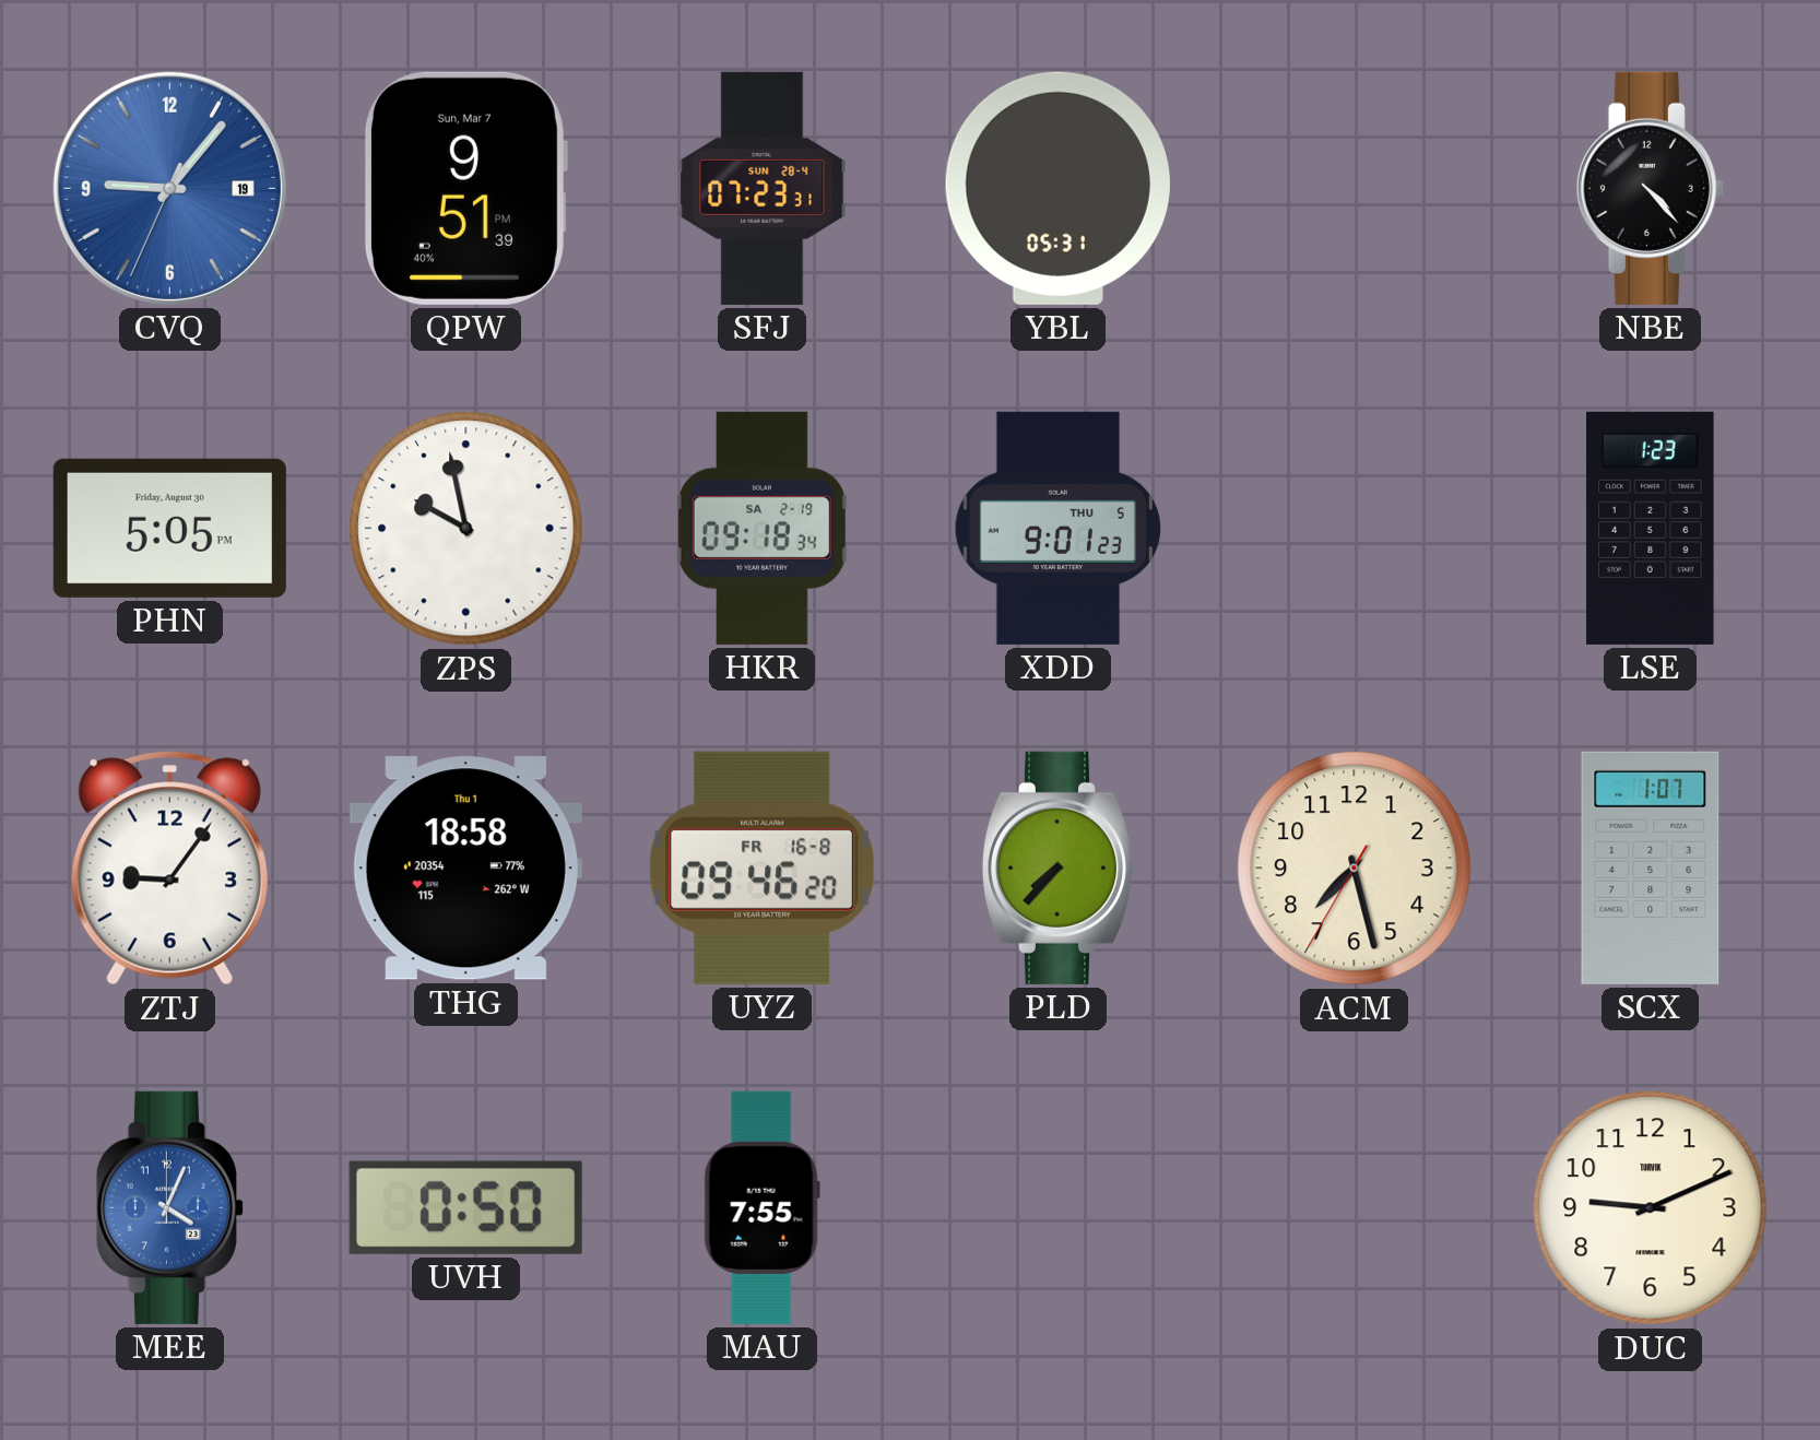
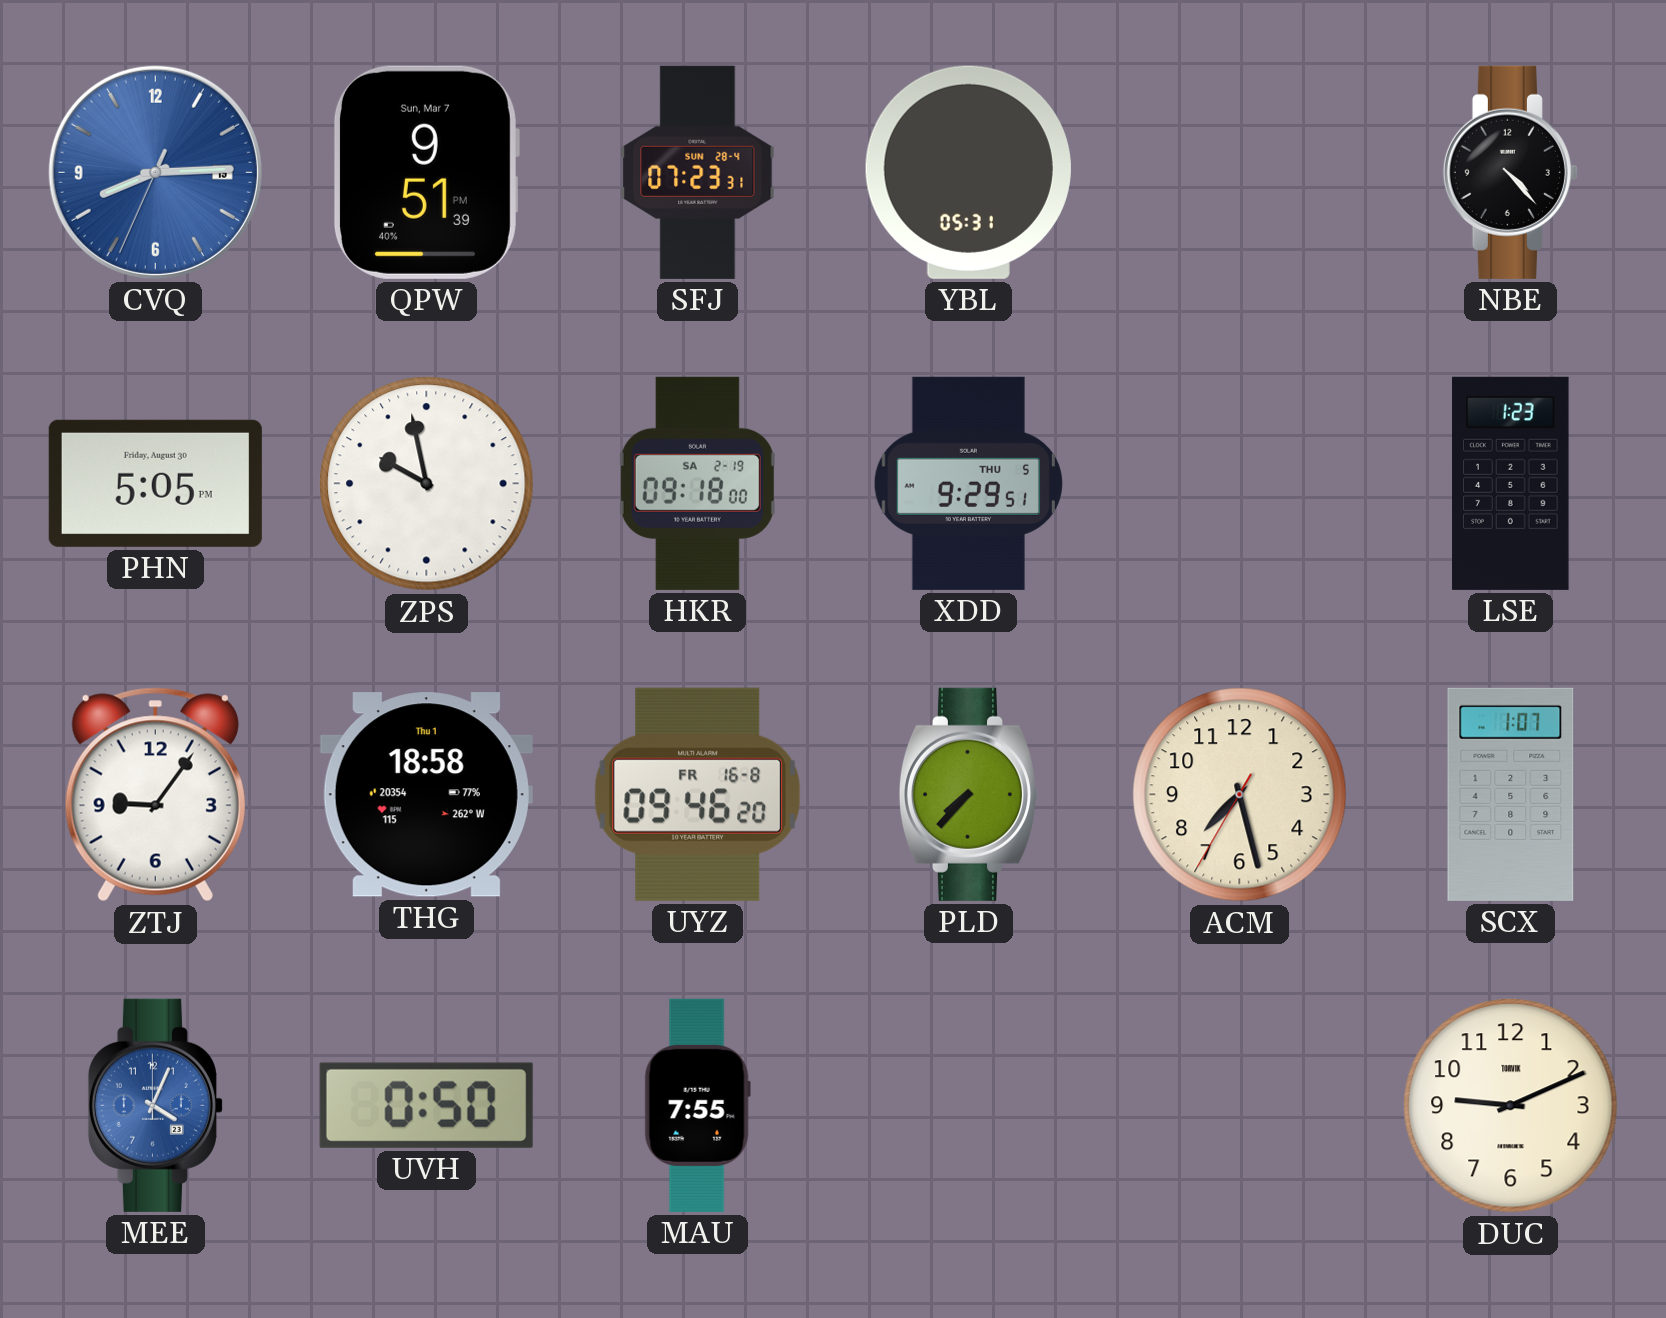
CVQ: 9:06 -> 8:14
HKR: 09:18:34 -> 09:18:00
XDD: 9:01 -> 9:29
